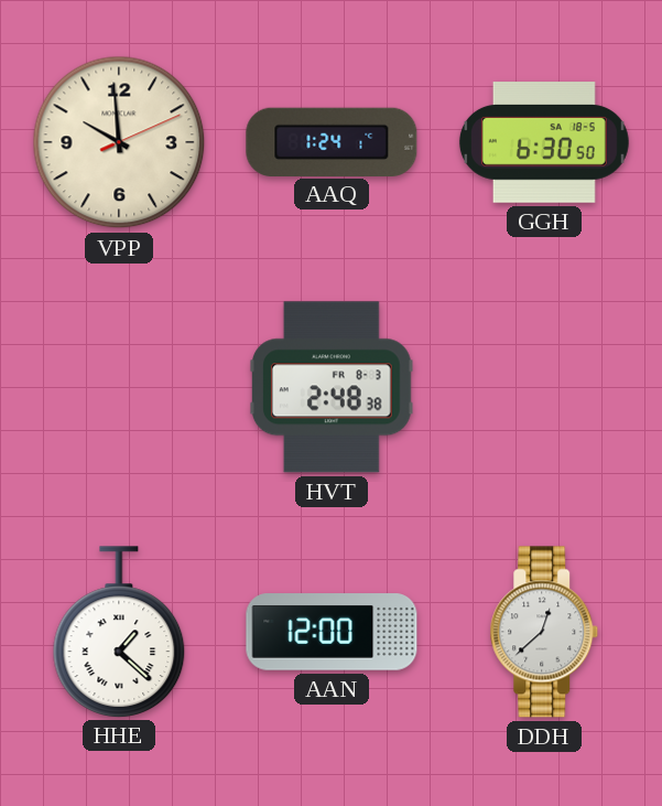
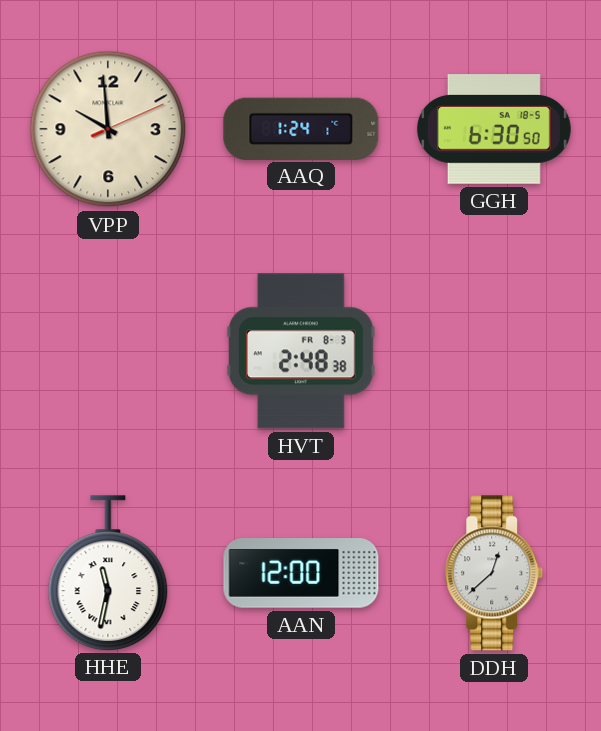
HHE: 1:22 -> 11:32
